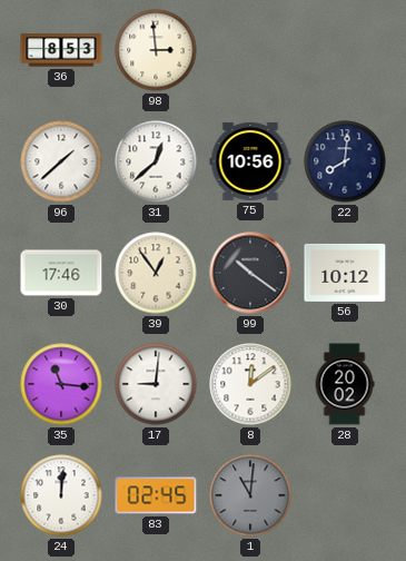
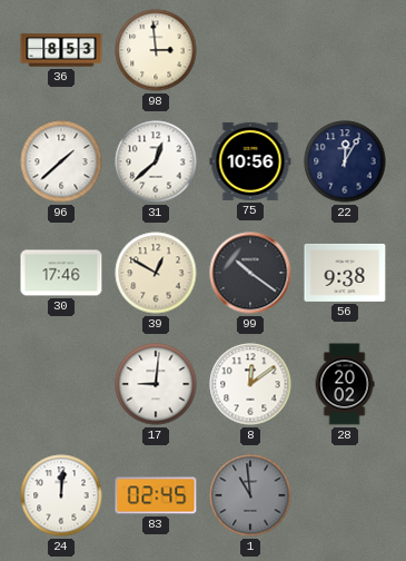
22: 8:01 -> 12:05
39: 12:54 -> 12:50
56: 10:12 -> 9:38
35: 11:16 -> none
1: 11:01 -> 10:59
